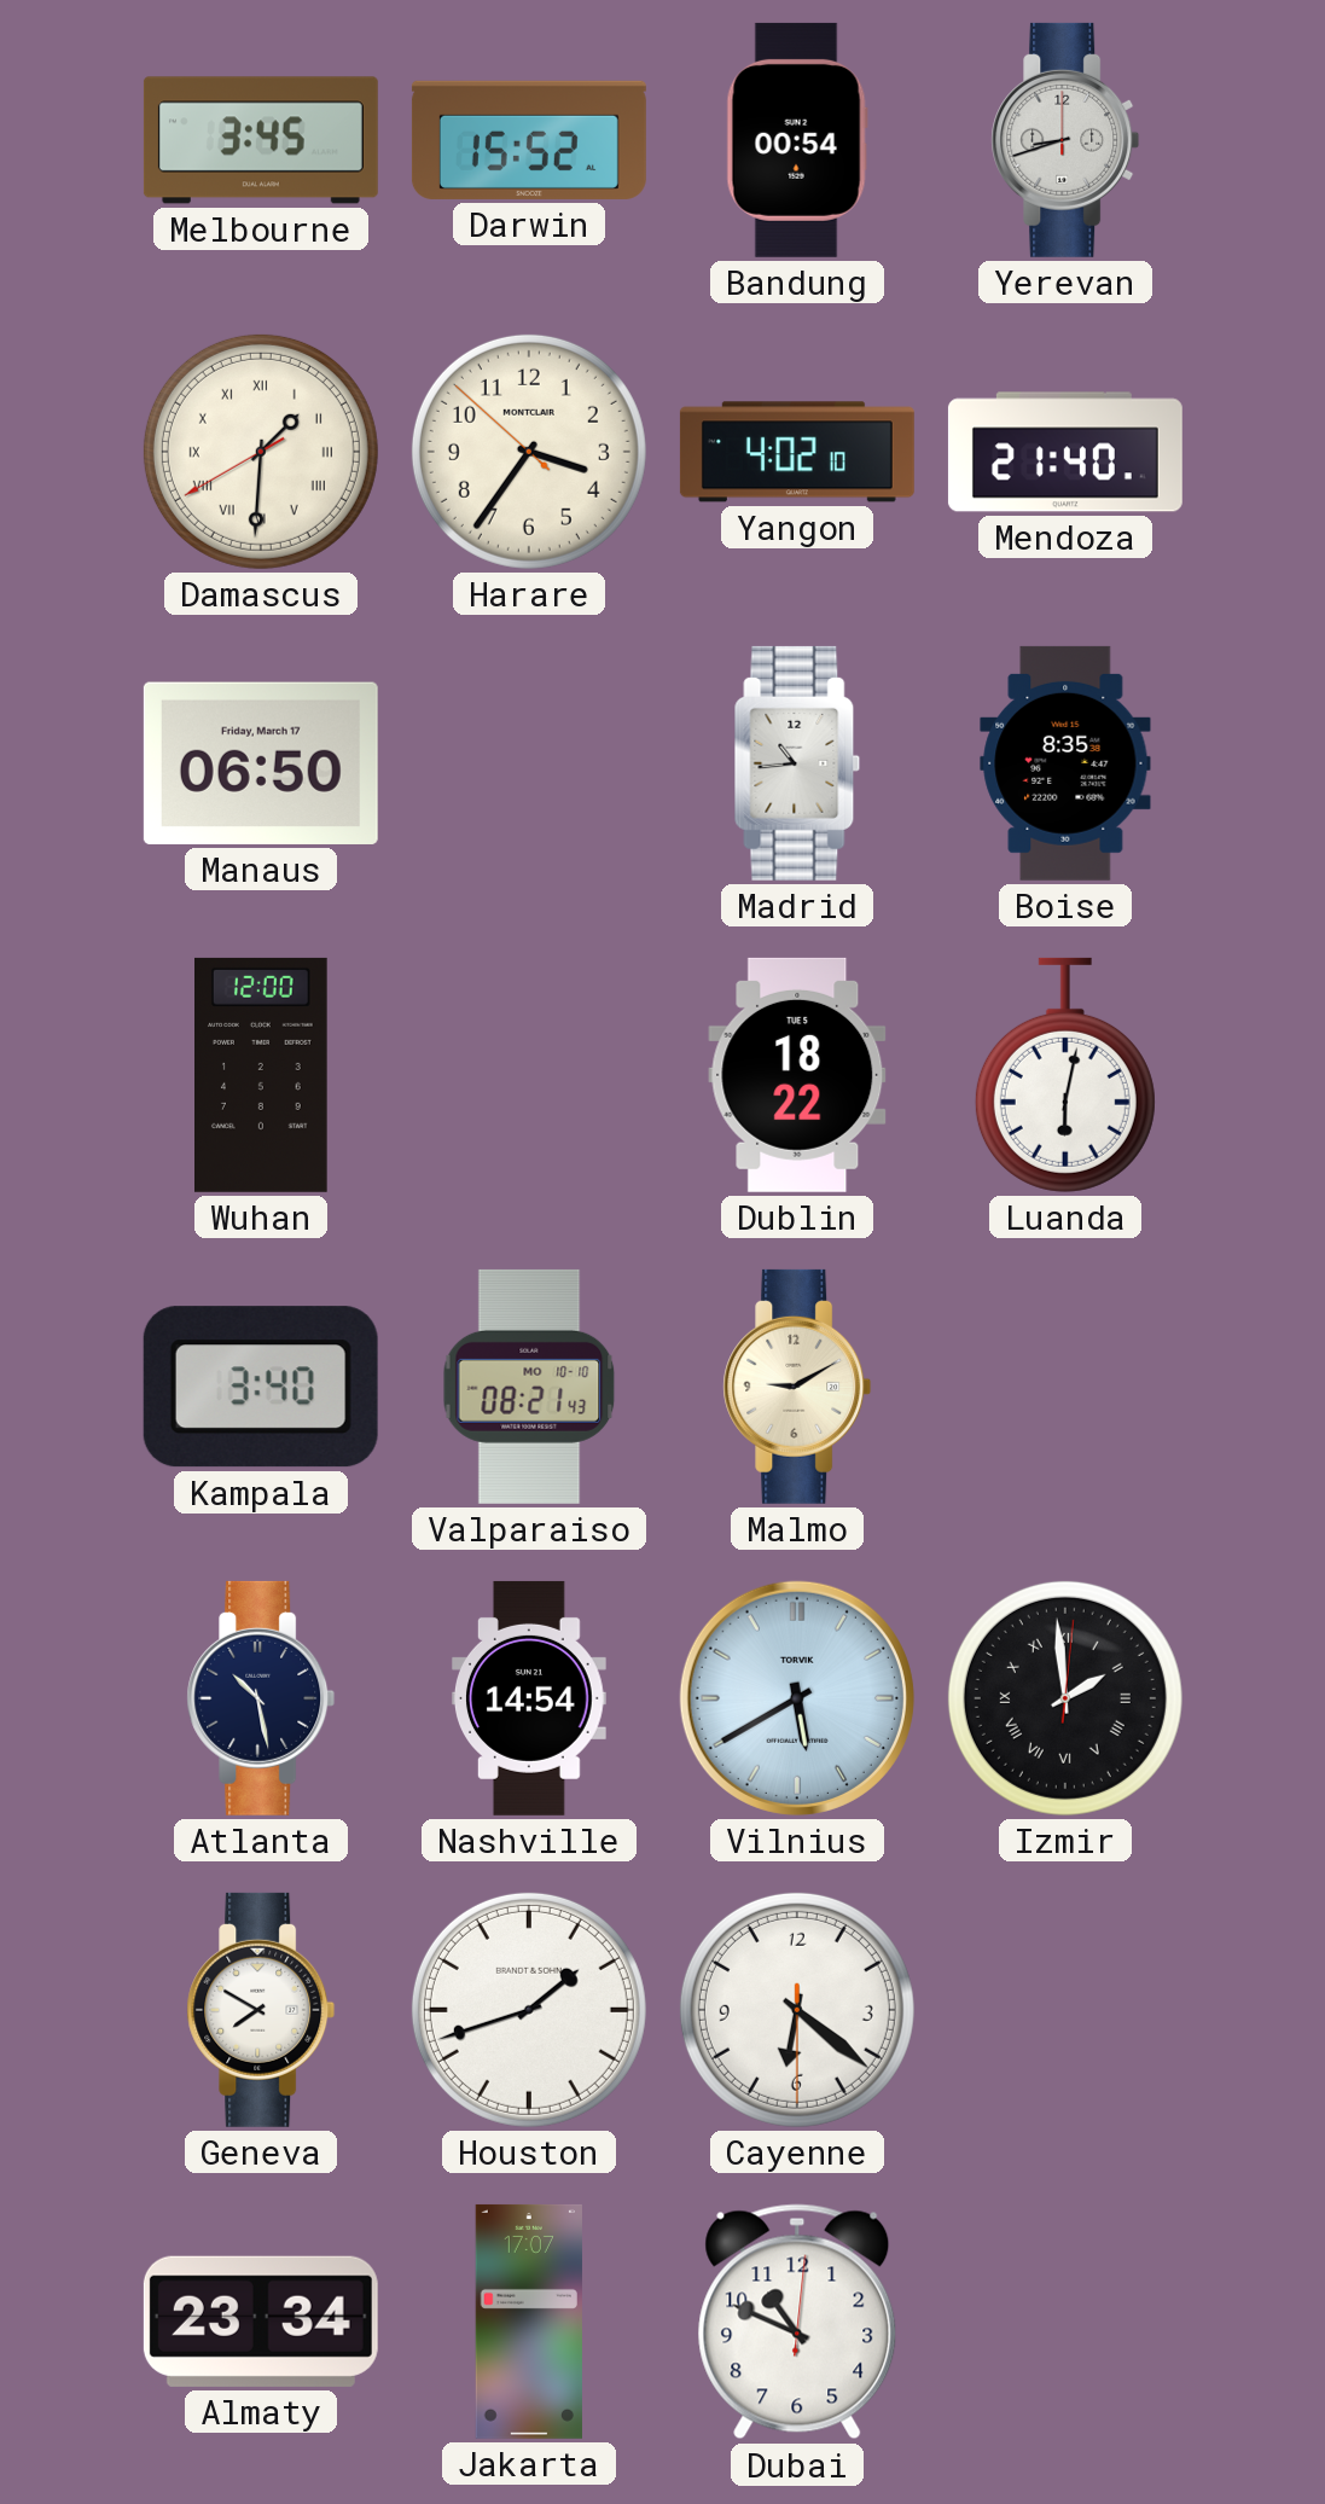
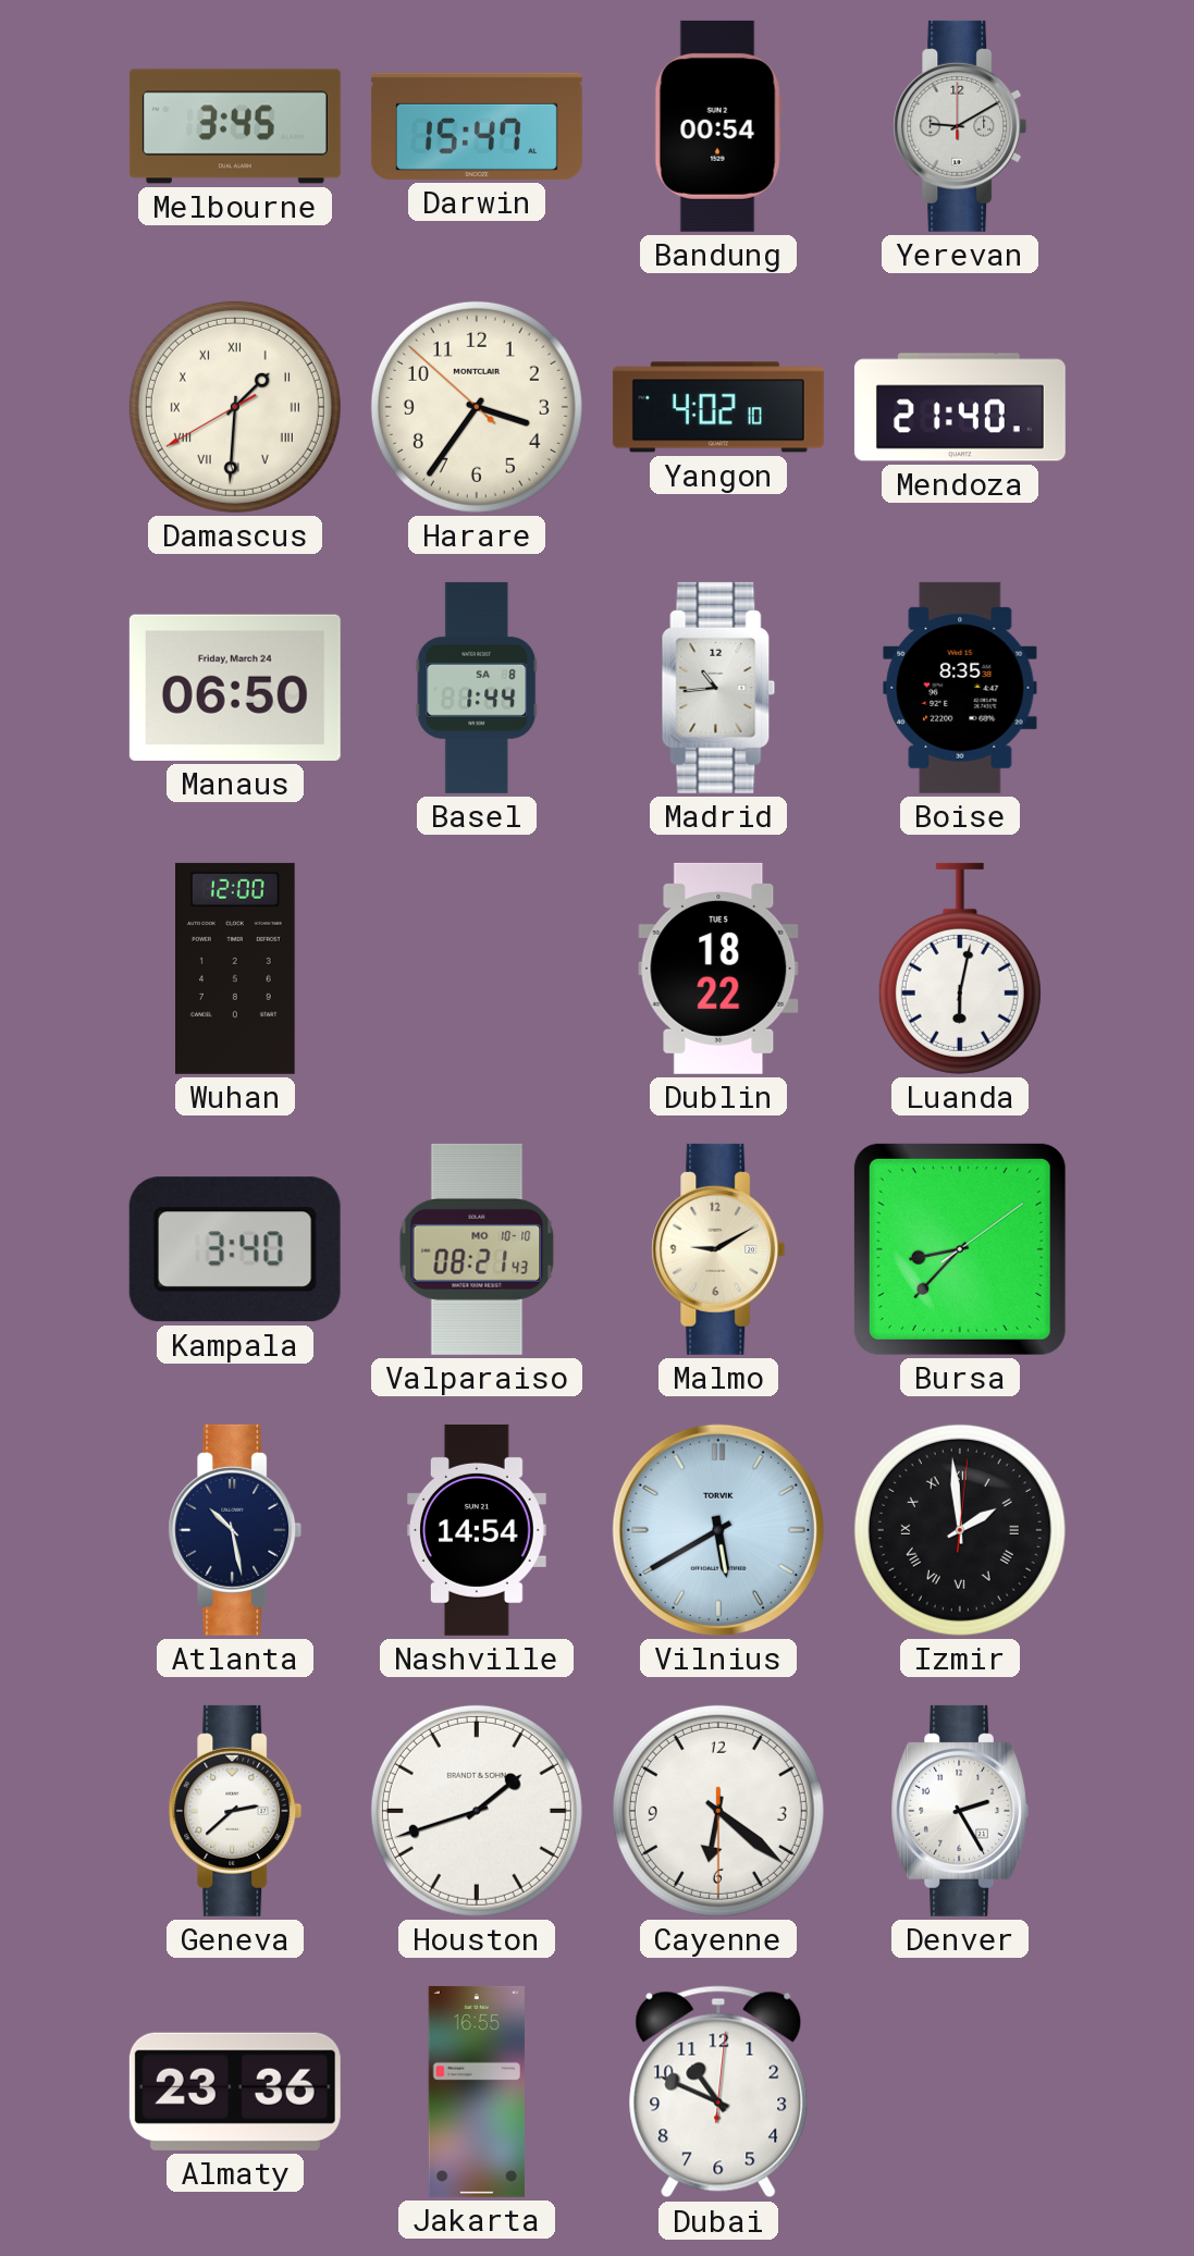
Darwin: 15:52 -> 15:47
Yerevan: 8:42 -> 9:10
Manaus date: Friday, March 17 -> Friday, March 24
Basel: none -> 1:44
Bursa: none -> 8:37
Geneva: 7:50 -> 2:38
Denver: none -> 2:25
Almaty: 23:34 -> 23:36
Jakarta: 17:07 -> 16:55
